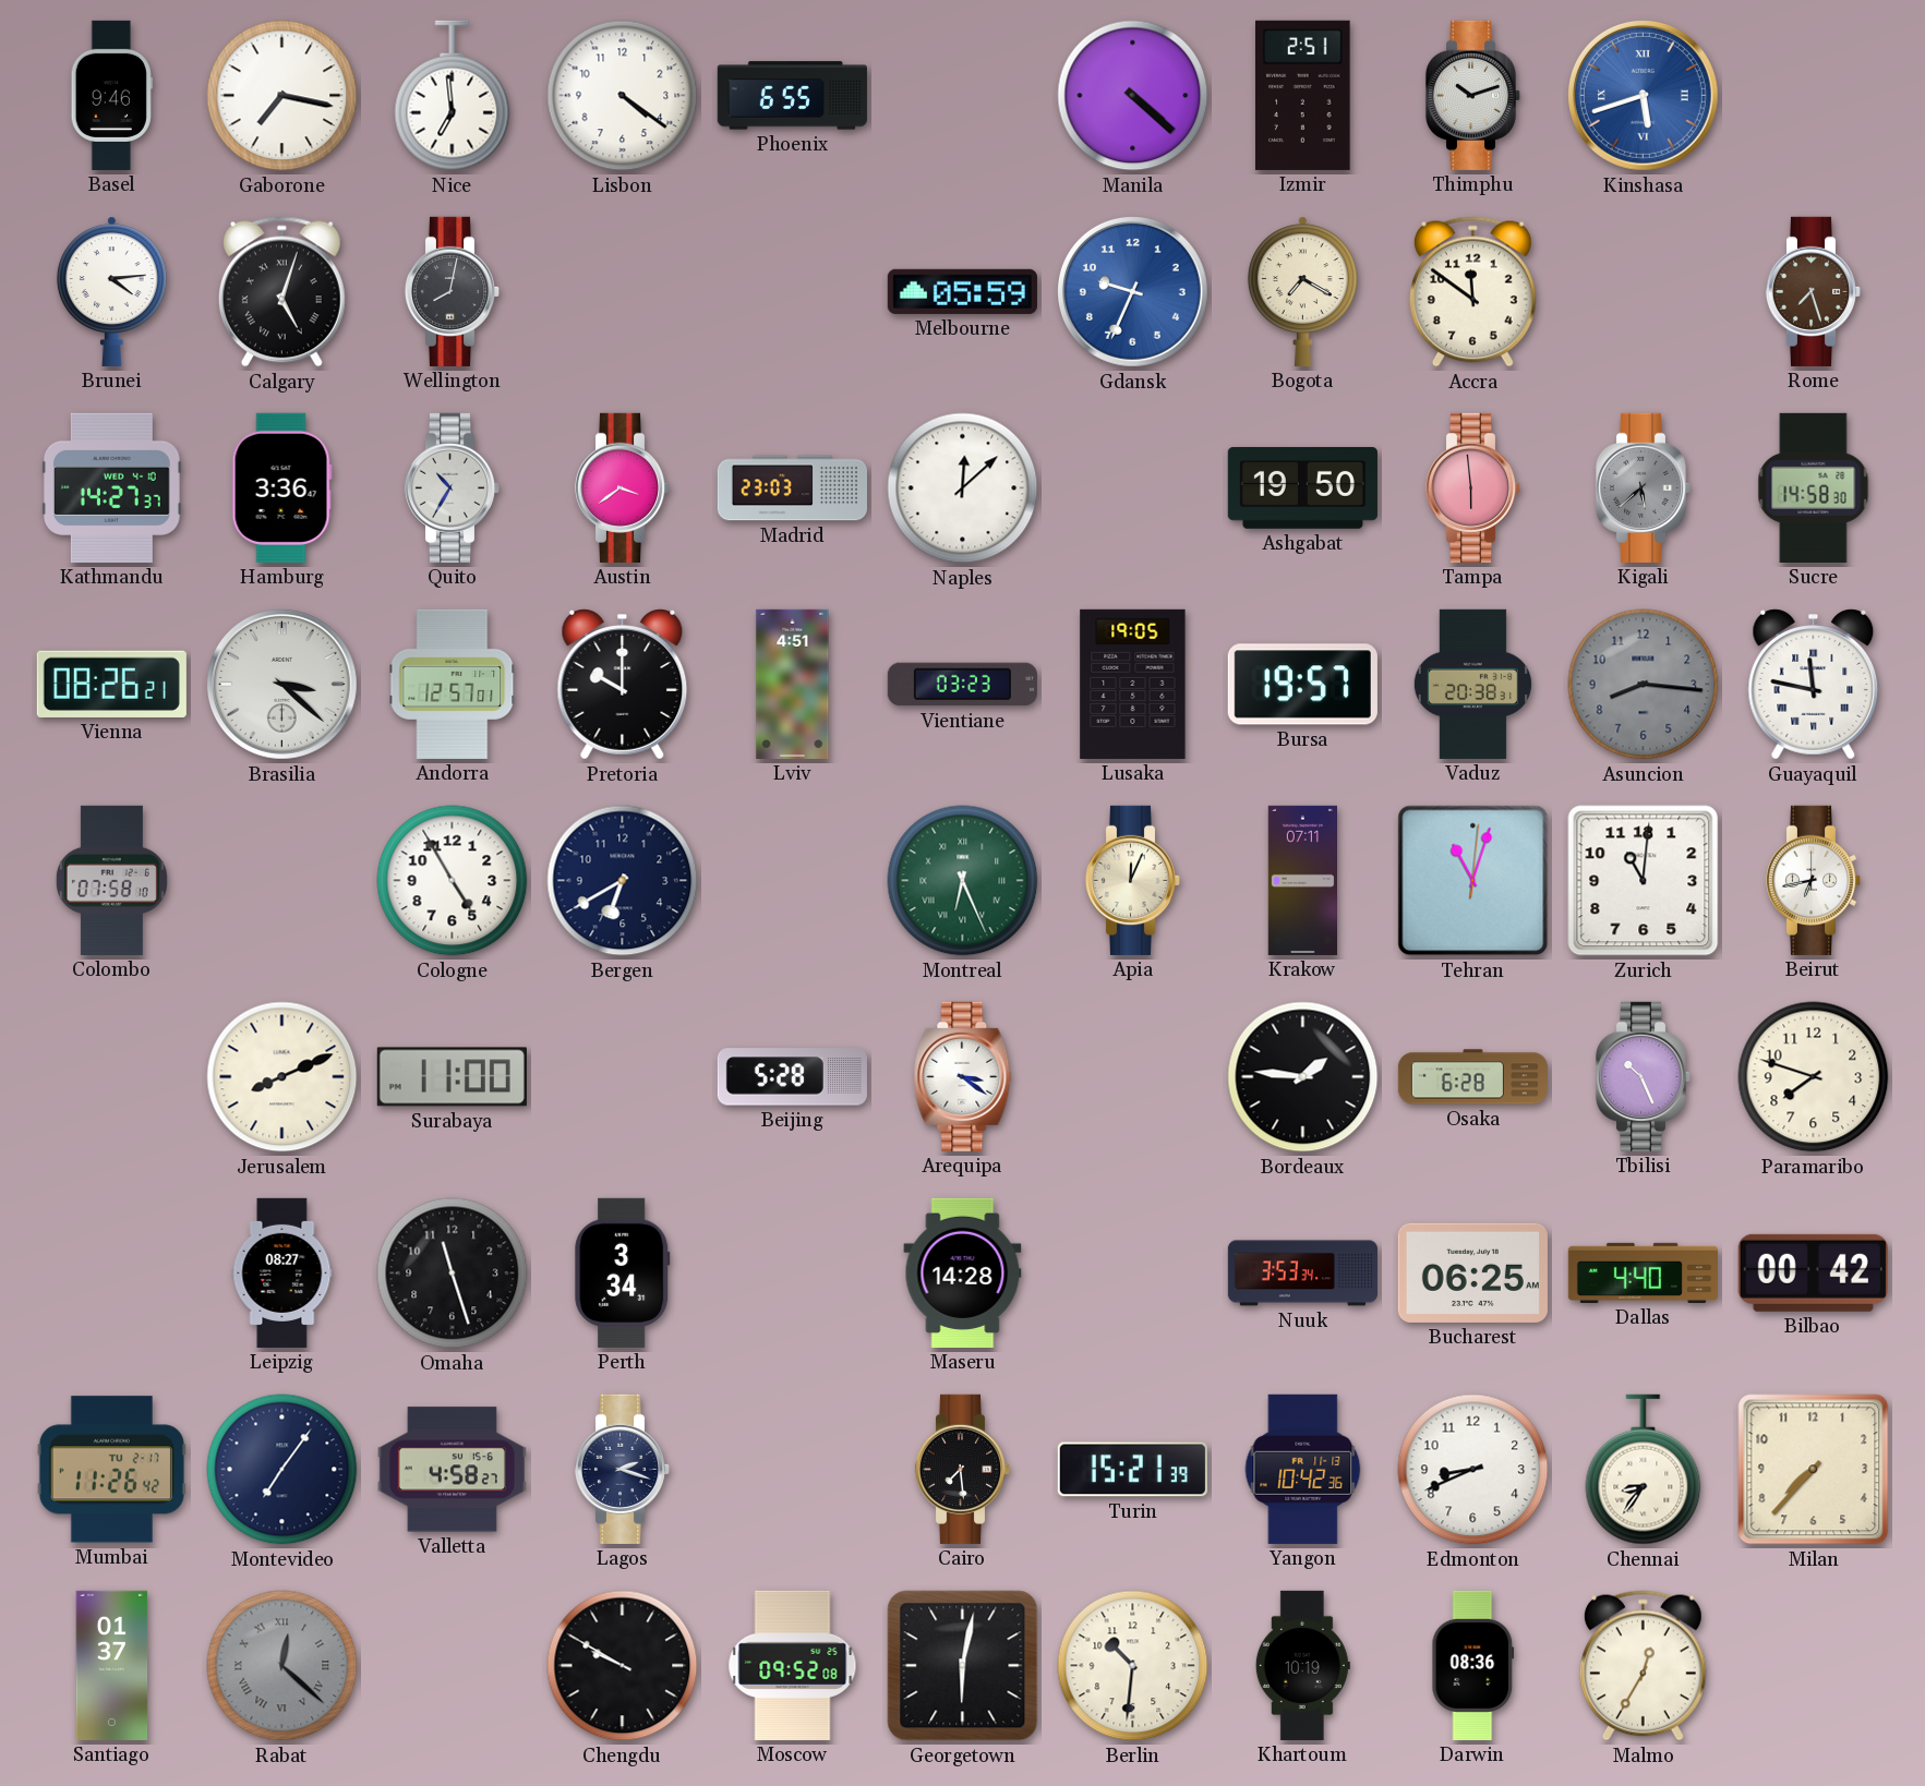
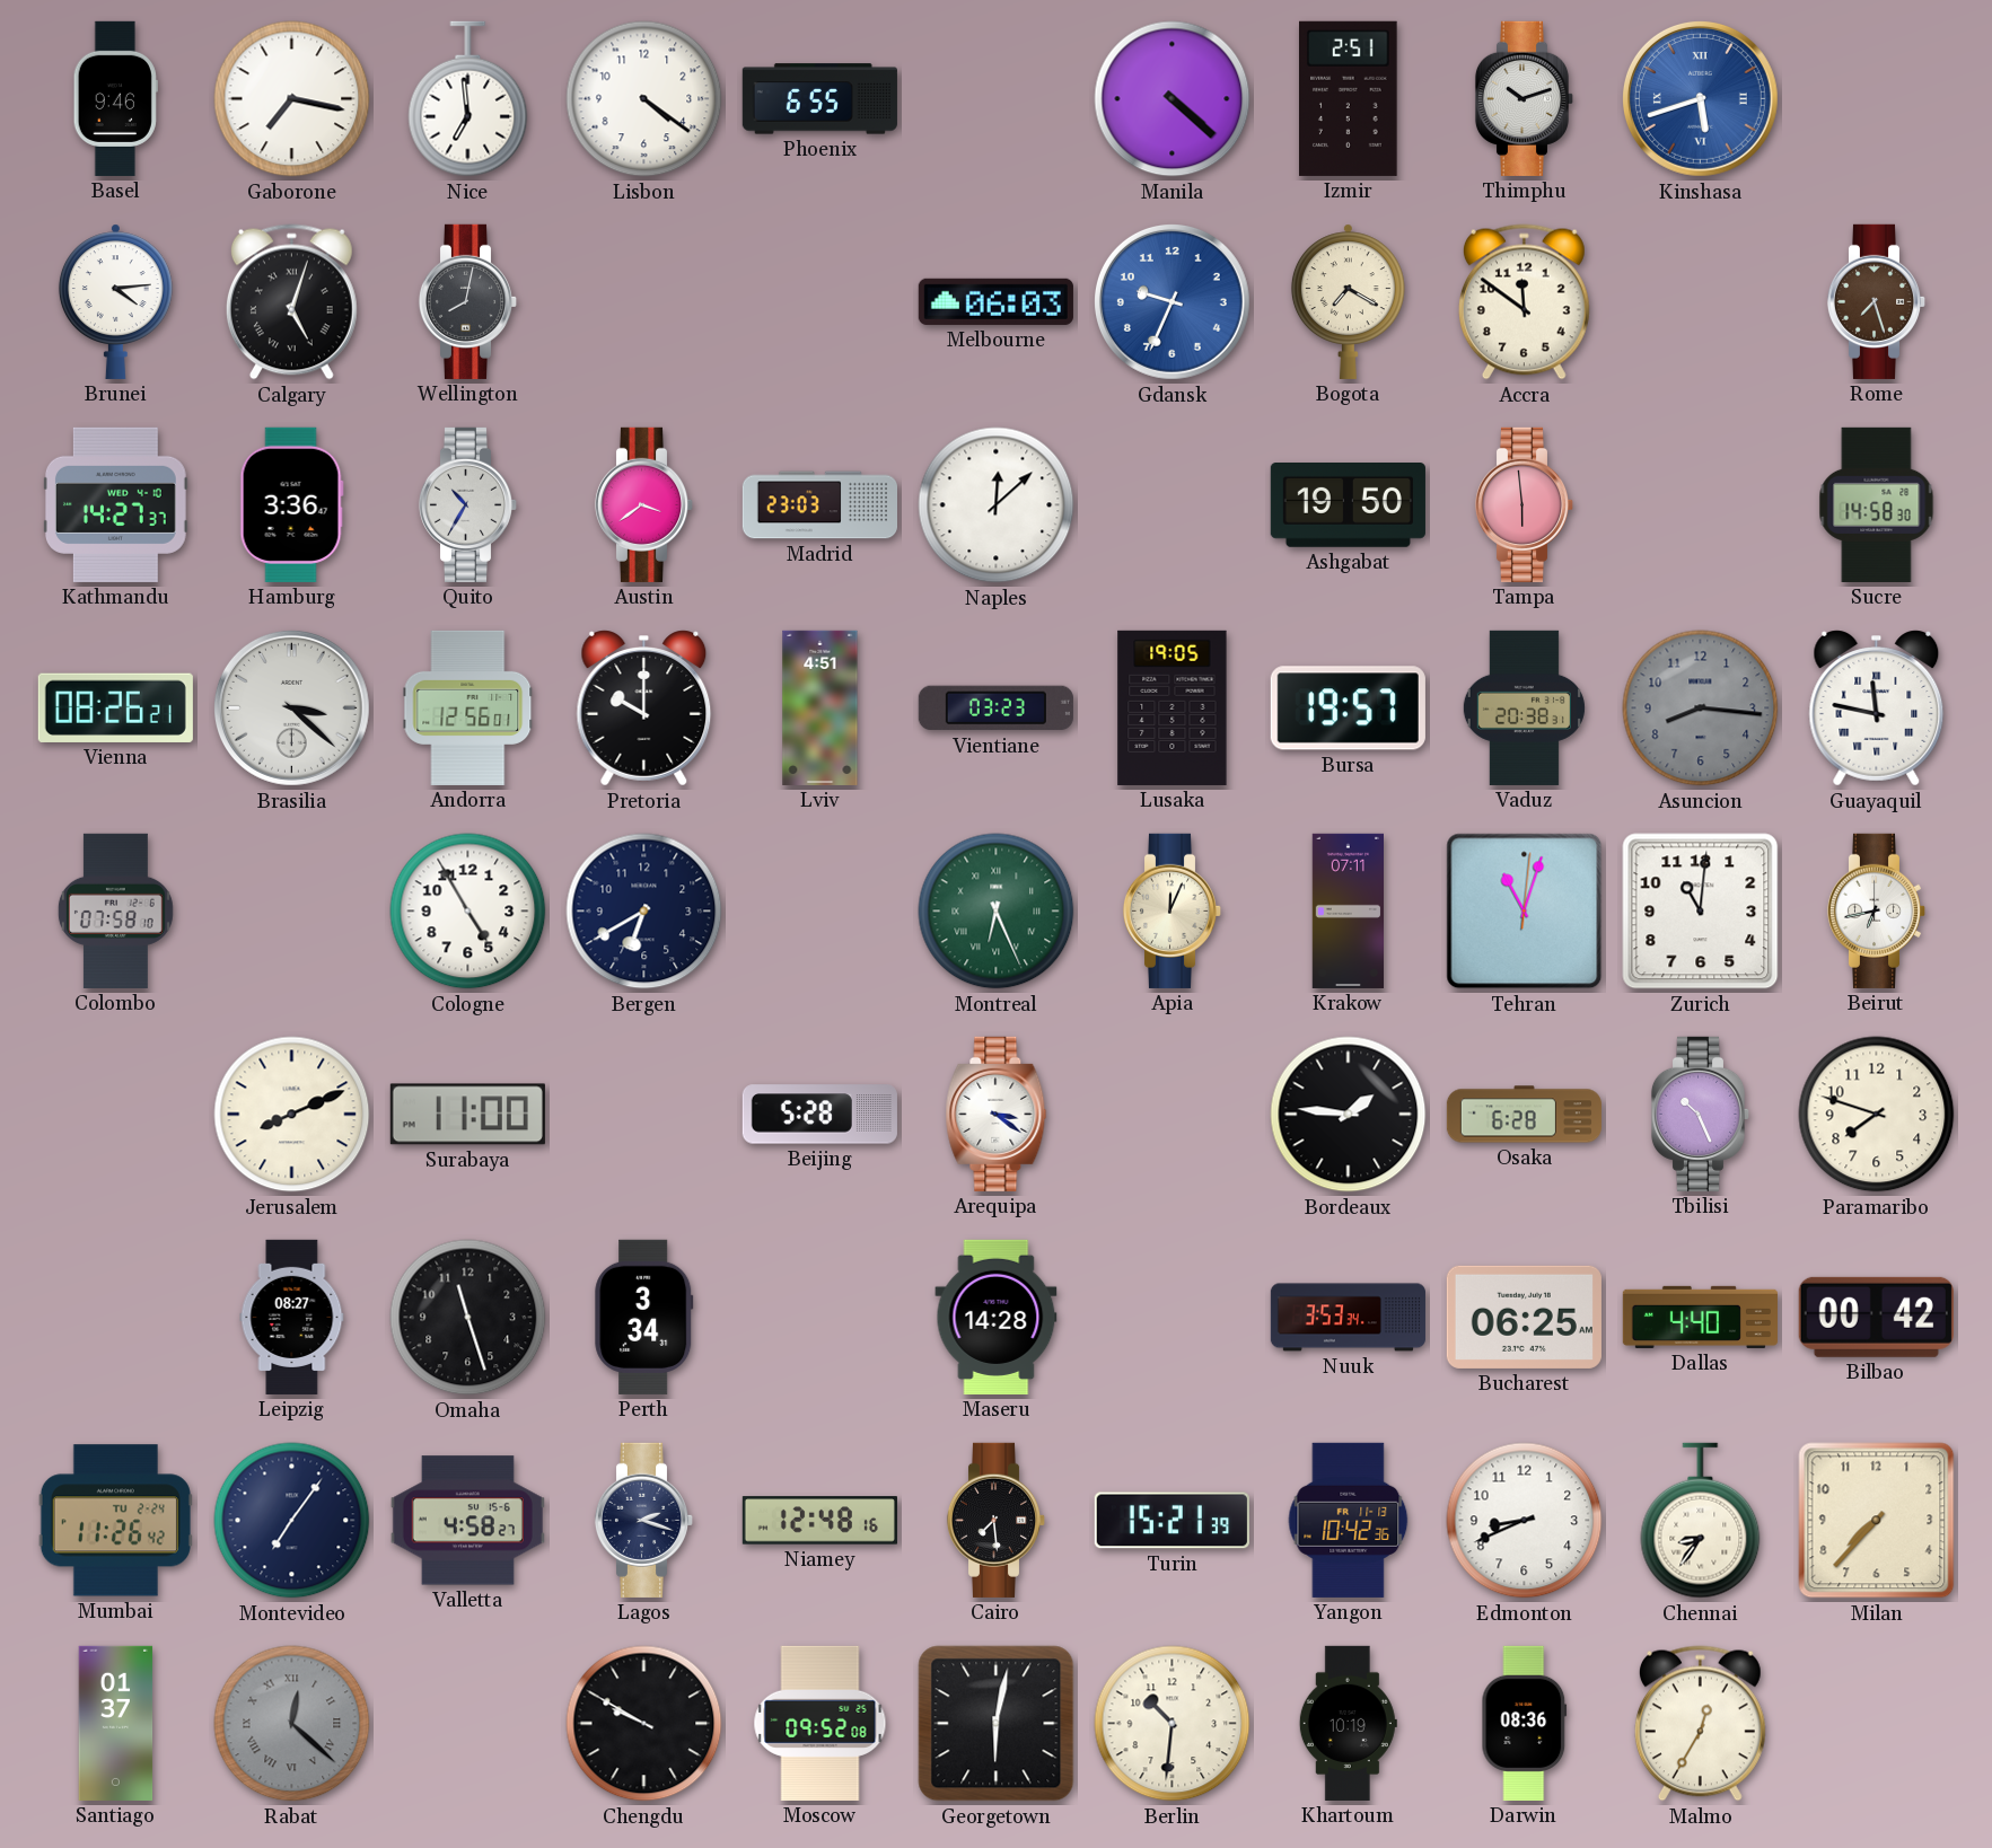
Melbourne: 05:59 -> 06:03
Kigali: 5:38 -> none
Andorra: 12:57 -> 12:56
Mumbai date: TU 2-17 -> TU 2-24
Niamey: none -> 12:48
